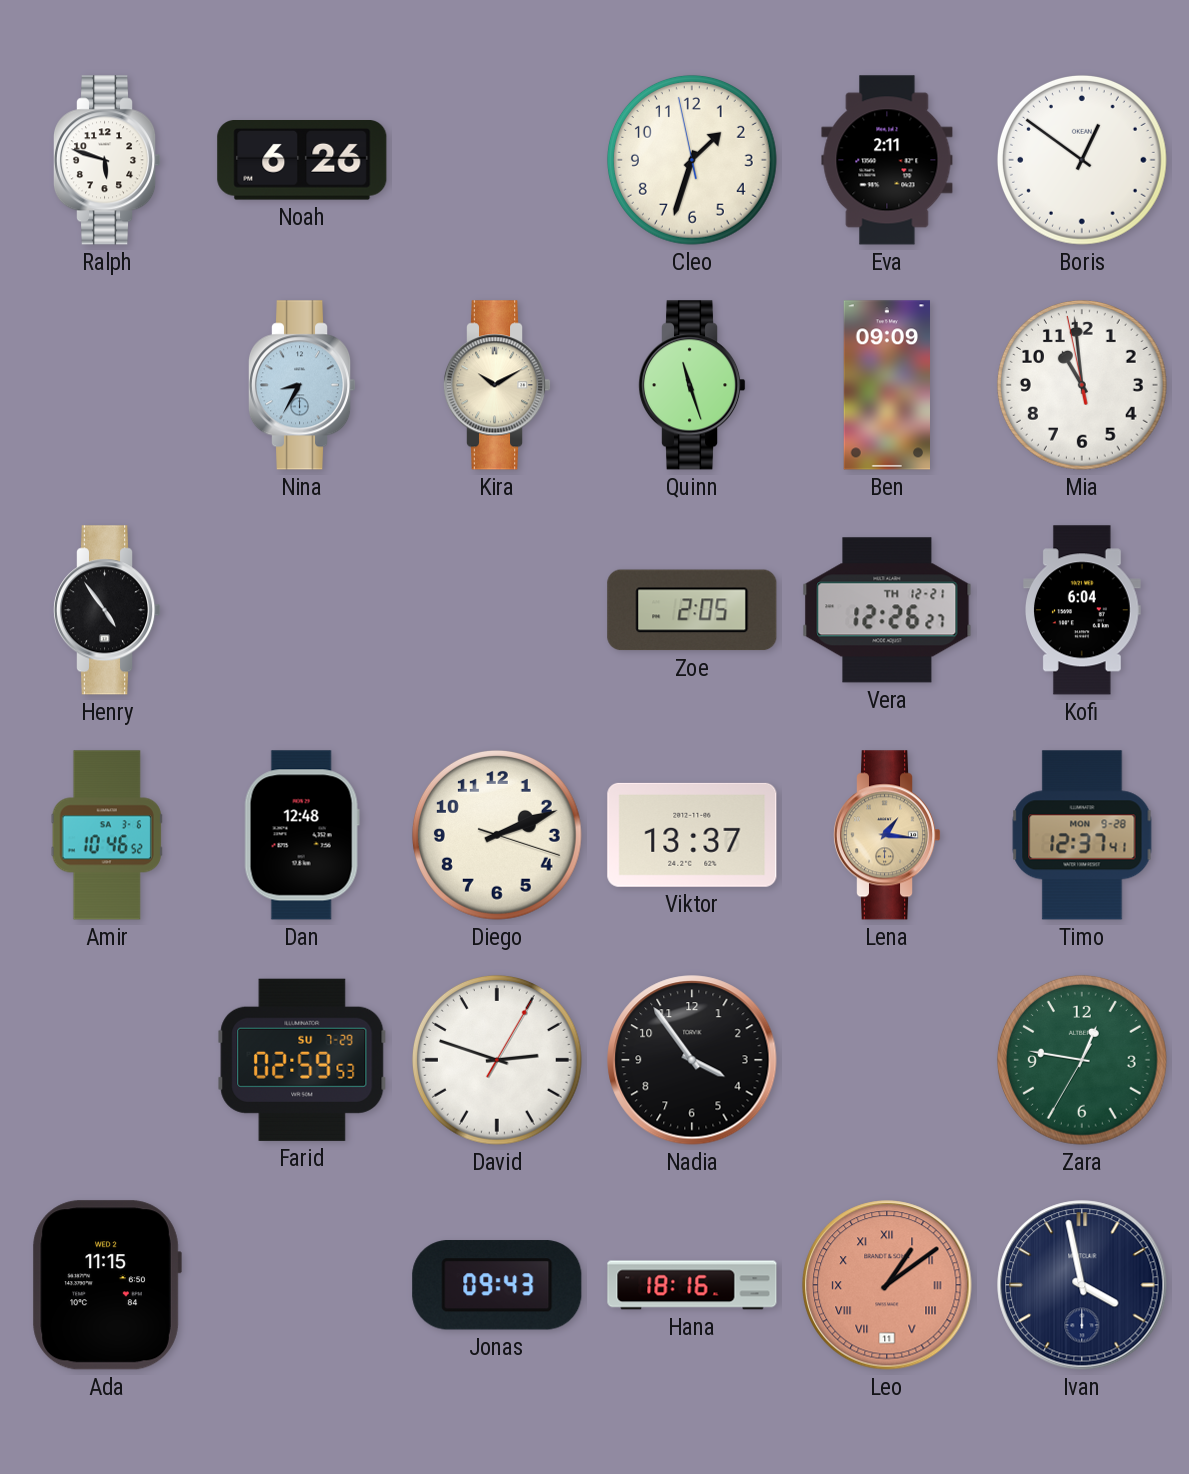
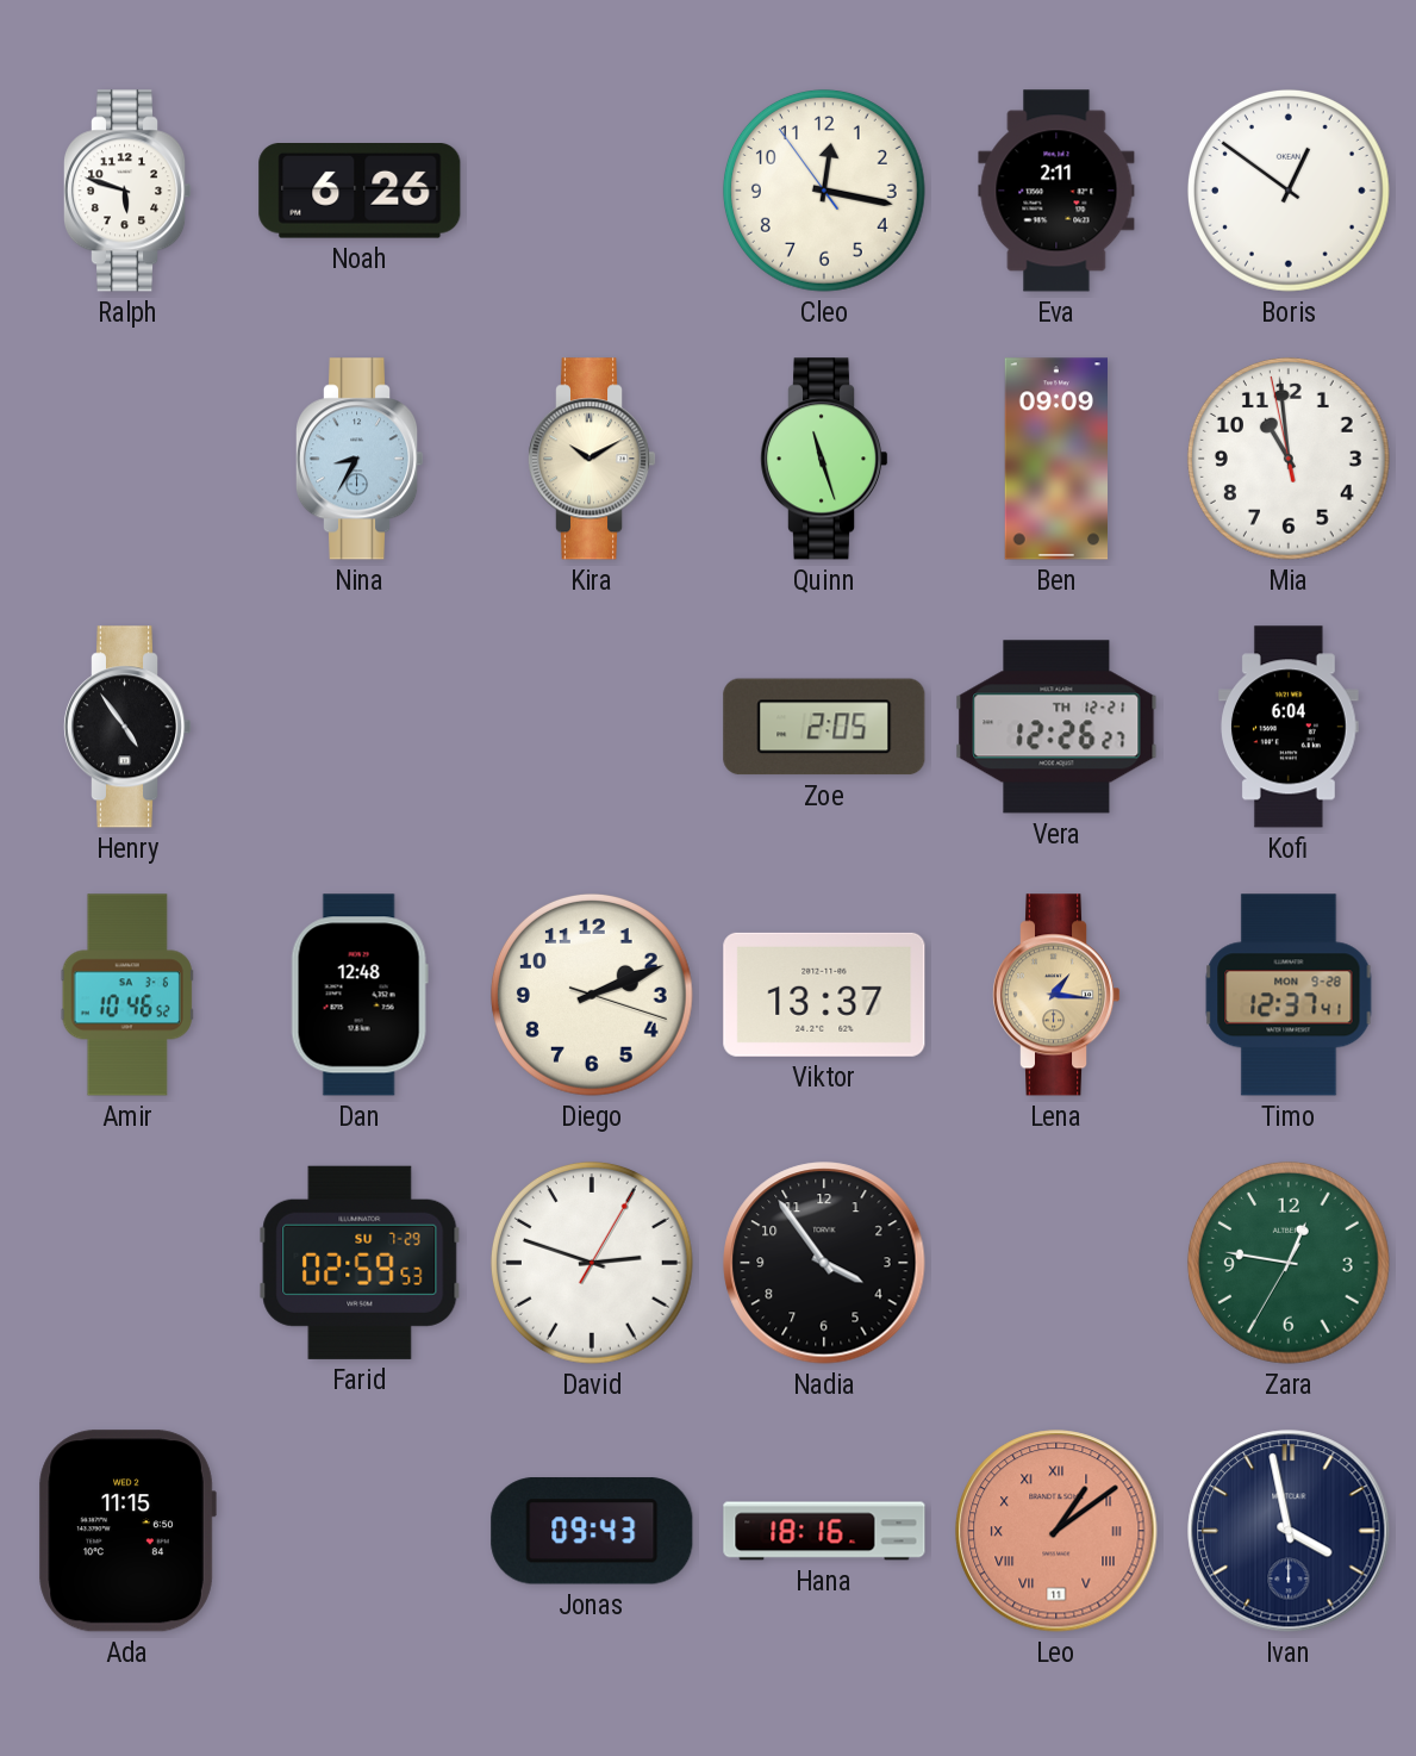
Cleo: 1:32 -> 12:16
